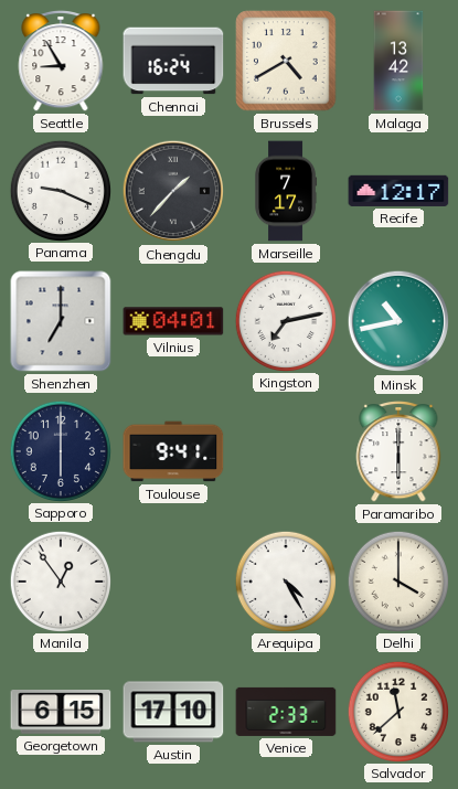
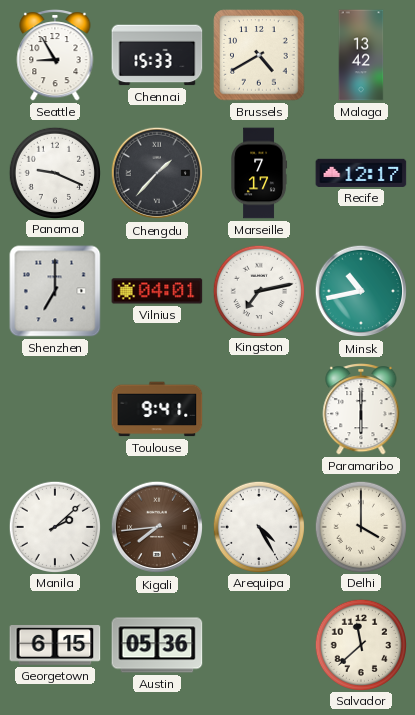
Chennai: 16:24 -> 15:33
Sapporo: 6:00 -> none
Manila: 12:54 -> 2:08
Kigali: none -> 7:44
Austin: 17:10 -> 05:36
Venice: 2:33 -> none
